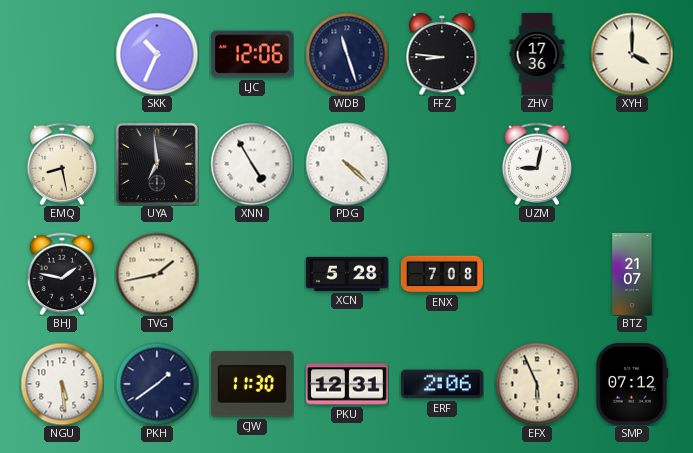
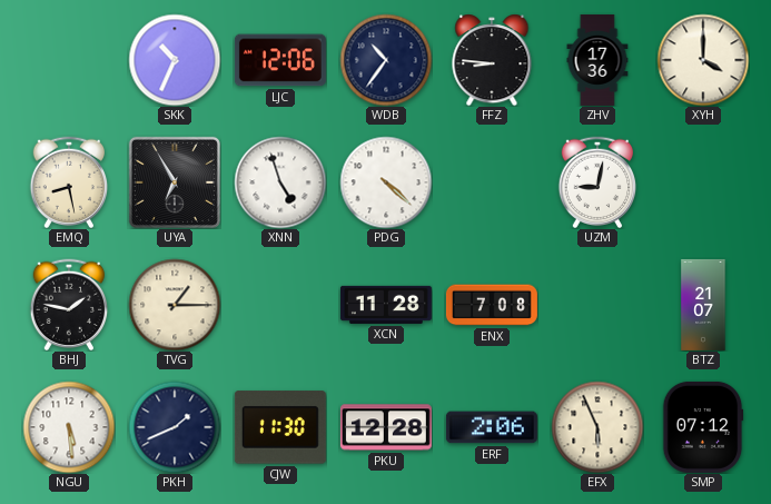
WDB: 11:27 -> 10:36
UYA: 6:59 -> 6:55
XNN: 4:55 -> 4:57
TVG: 1:43 -> 1:15
XCN: 5:28 -> 11:28
PKH: 1:39 -> 1:41
PKU: 12:31 -> 12:28
